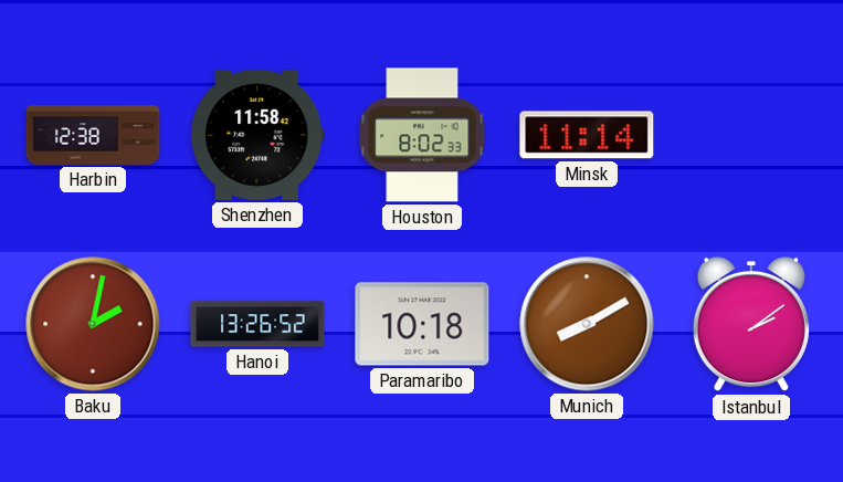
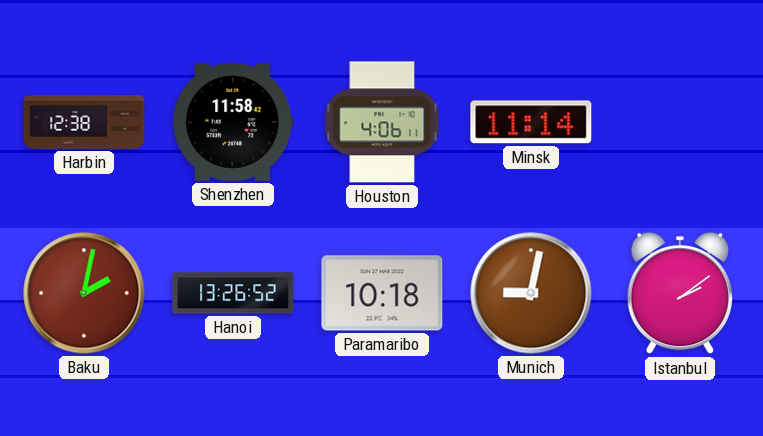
Houston: 8:02 -> 4:06
Munich: 8:10 -> 9:02
